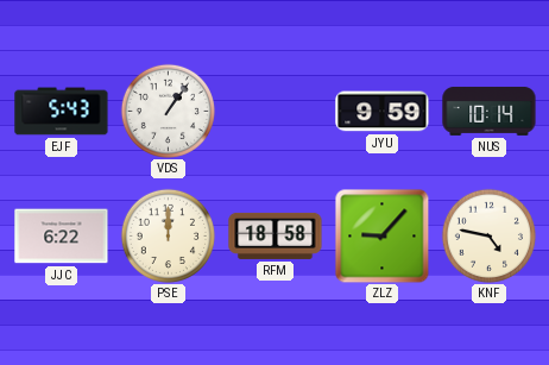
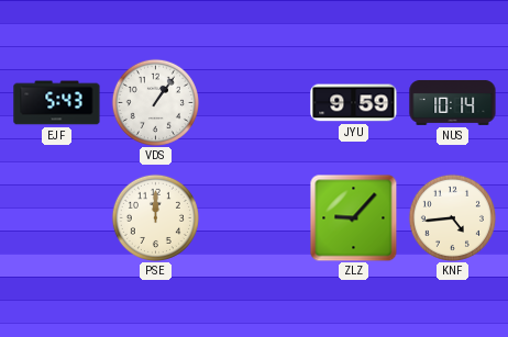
JJC: 6:22 -> none
RFM: 18:58 -> none
KNF: 4:47 -> 4:44
